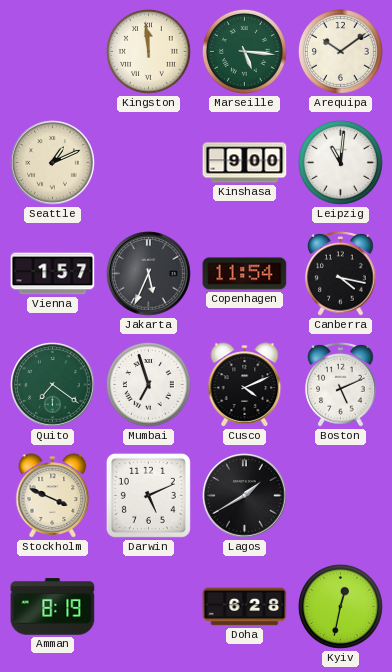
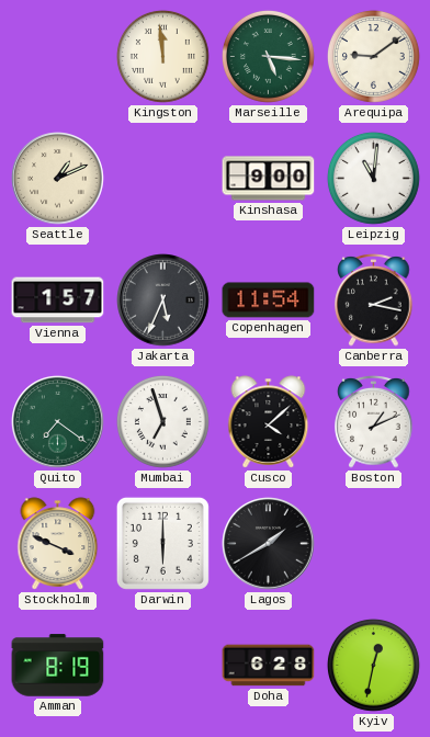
Arequipa: 10:09 -> 9:09
Canberra: 4:17 -> 2:17
Cusco: 4:11 -> 4:08
Boston: 5:11 -> 1:11
Darwin: 5:11 -> 6:00
